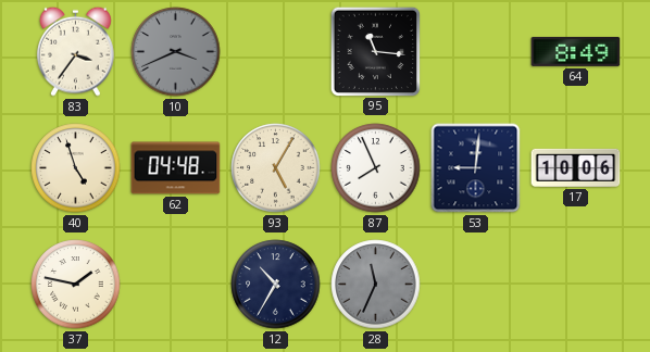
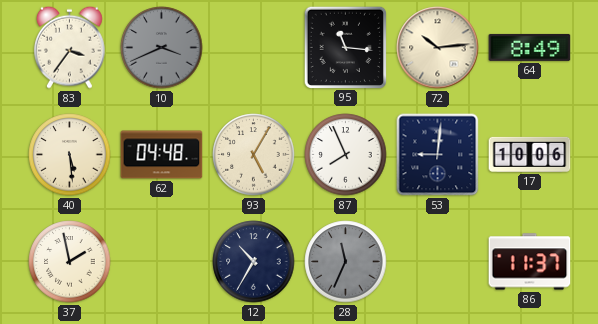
72: none -> 10:14
40: 4:57 -> 5:29
37: 1:47 -> 1:58
86: none -> 11:37
